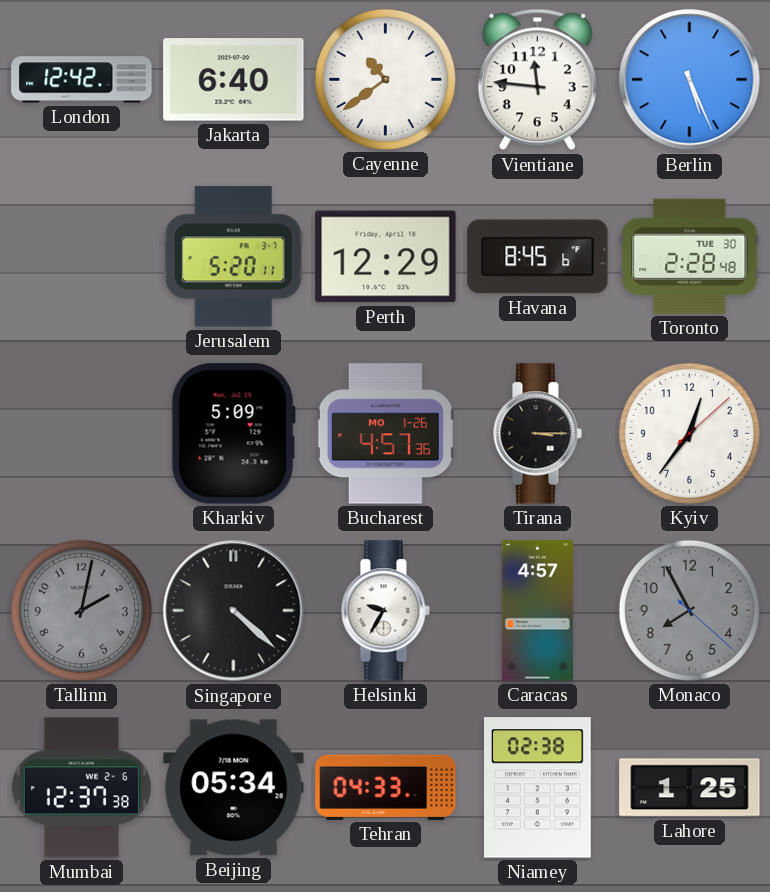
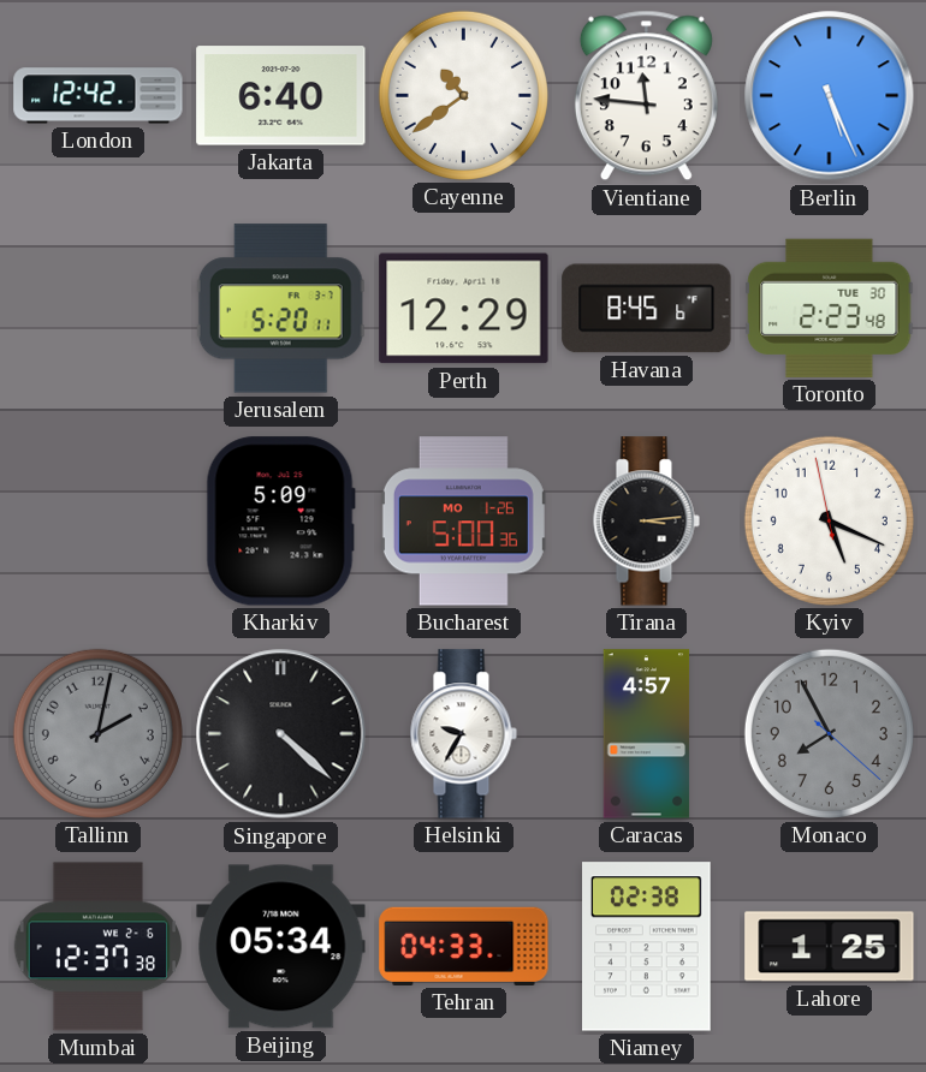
Toronto: 2:28 -> 2:23
Bucharest: 4:57 -> 5:00
Tirana: 3:15 -> 3:14
Kyiv: 12:36 -> 5:18
